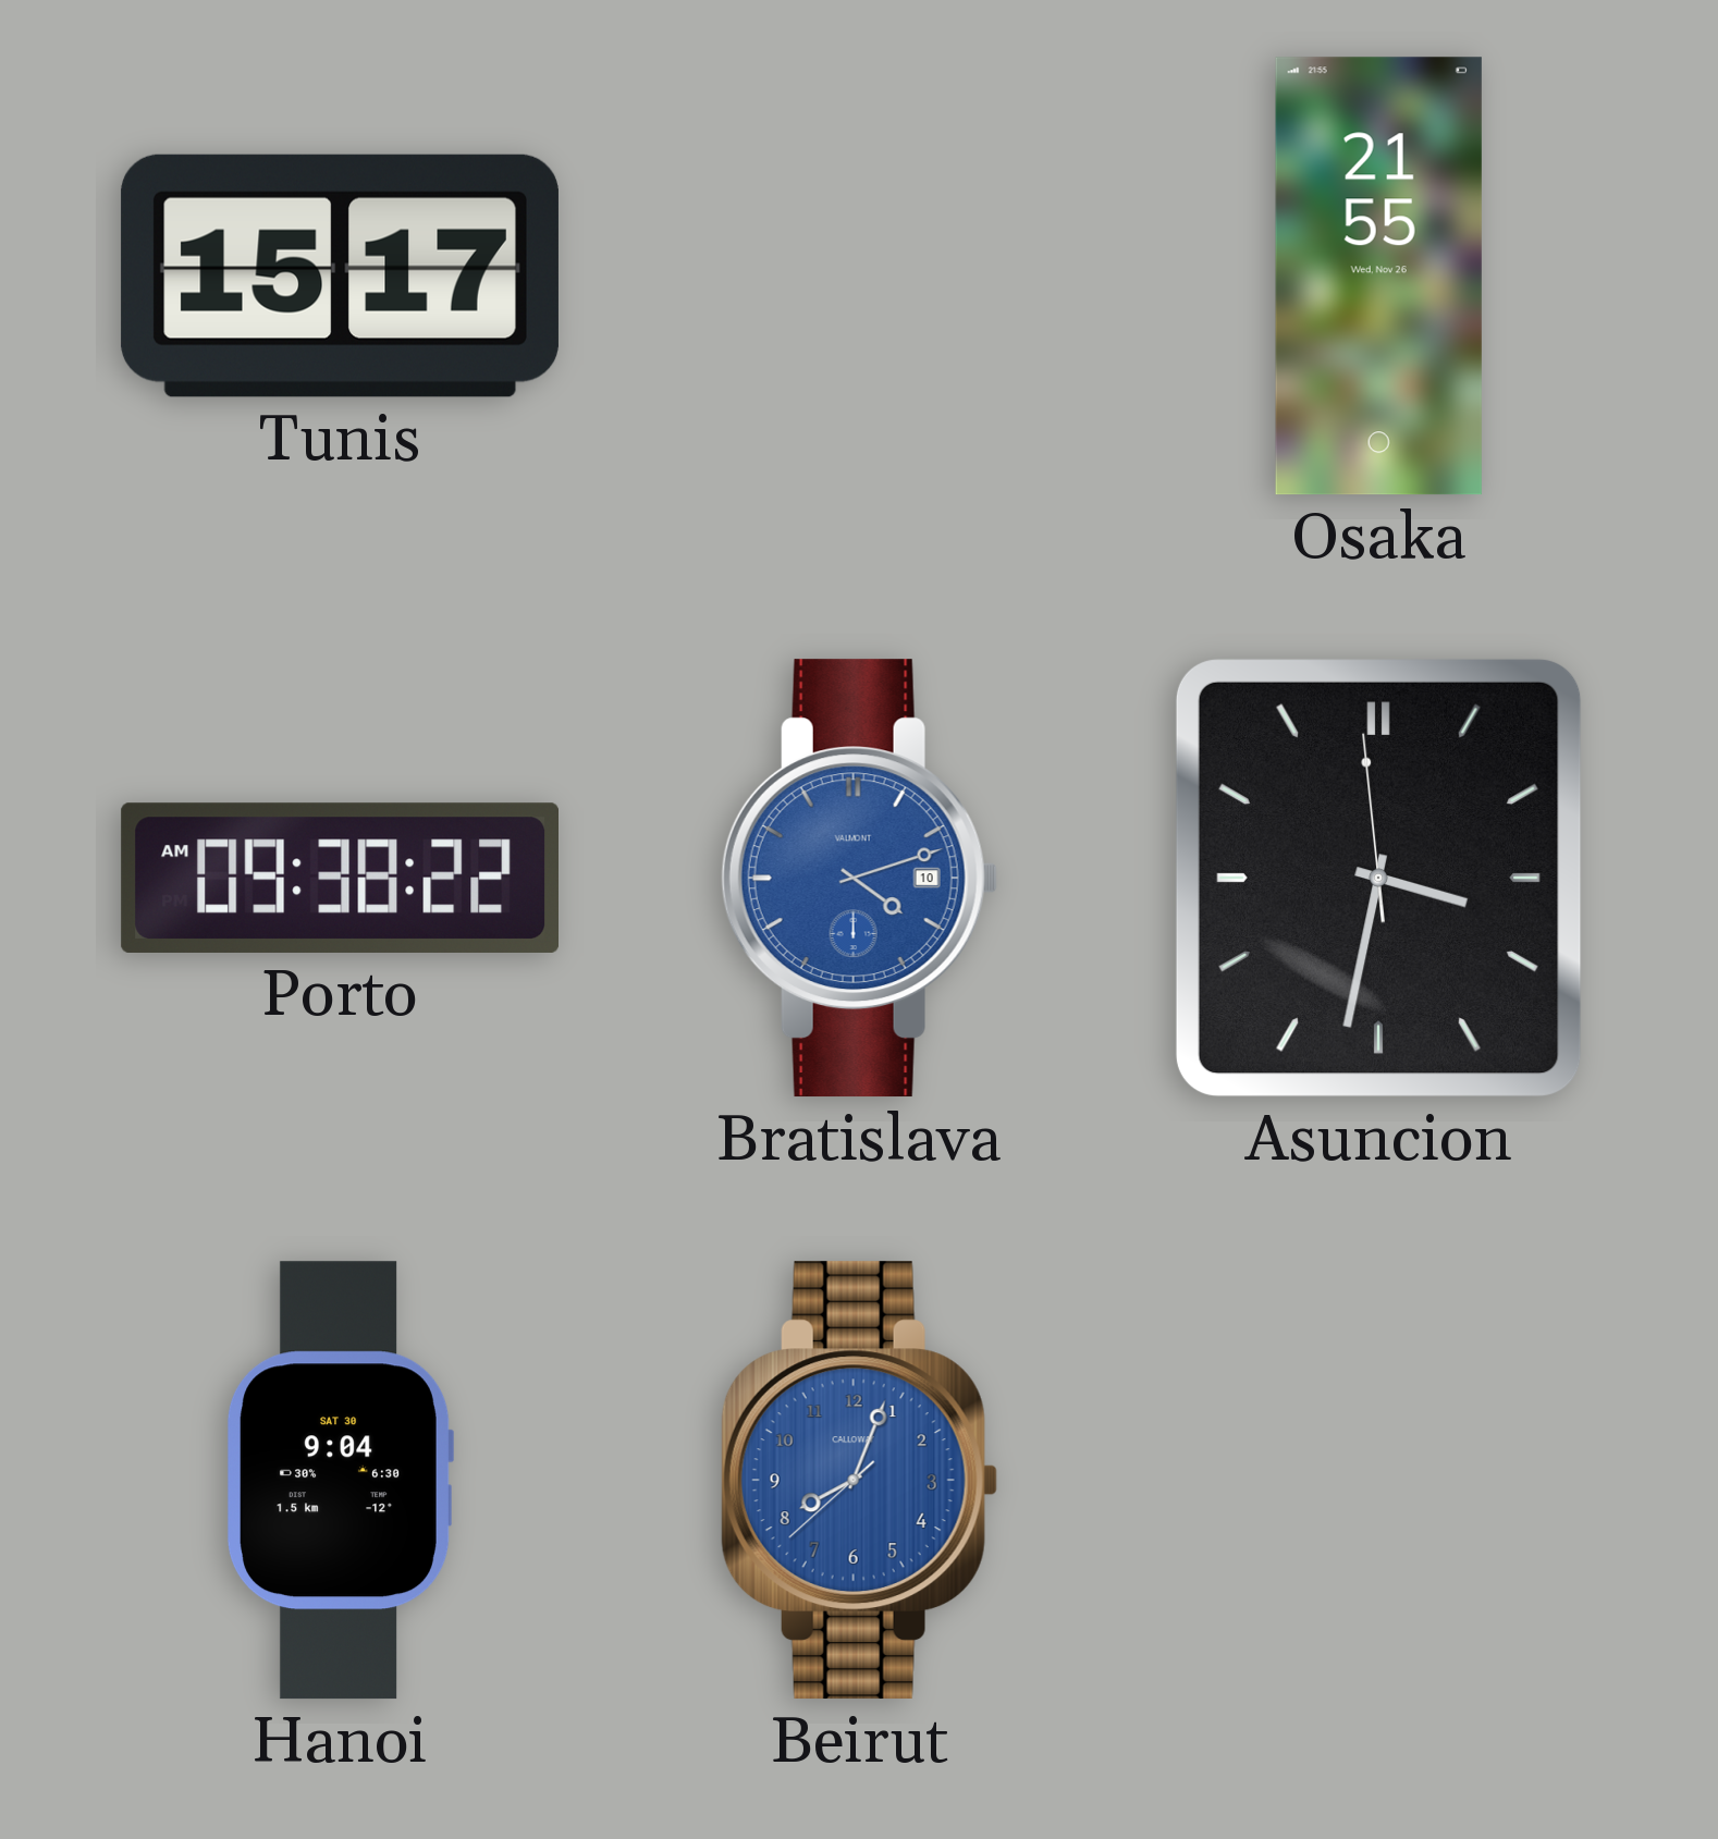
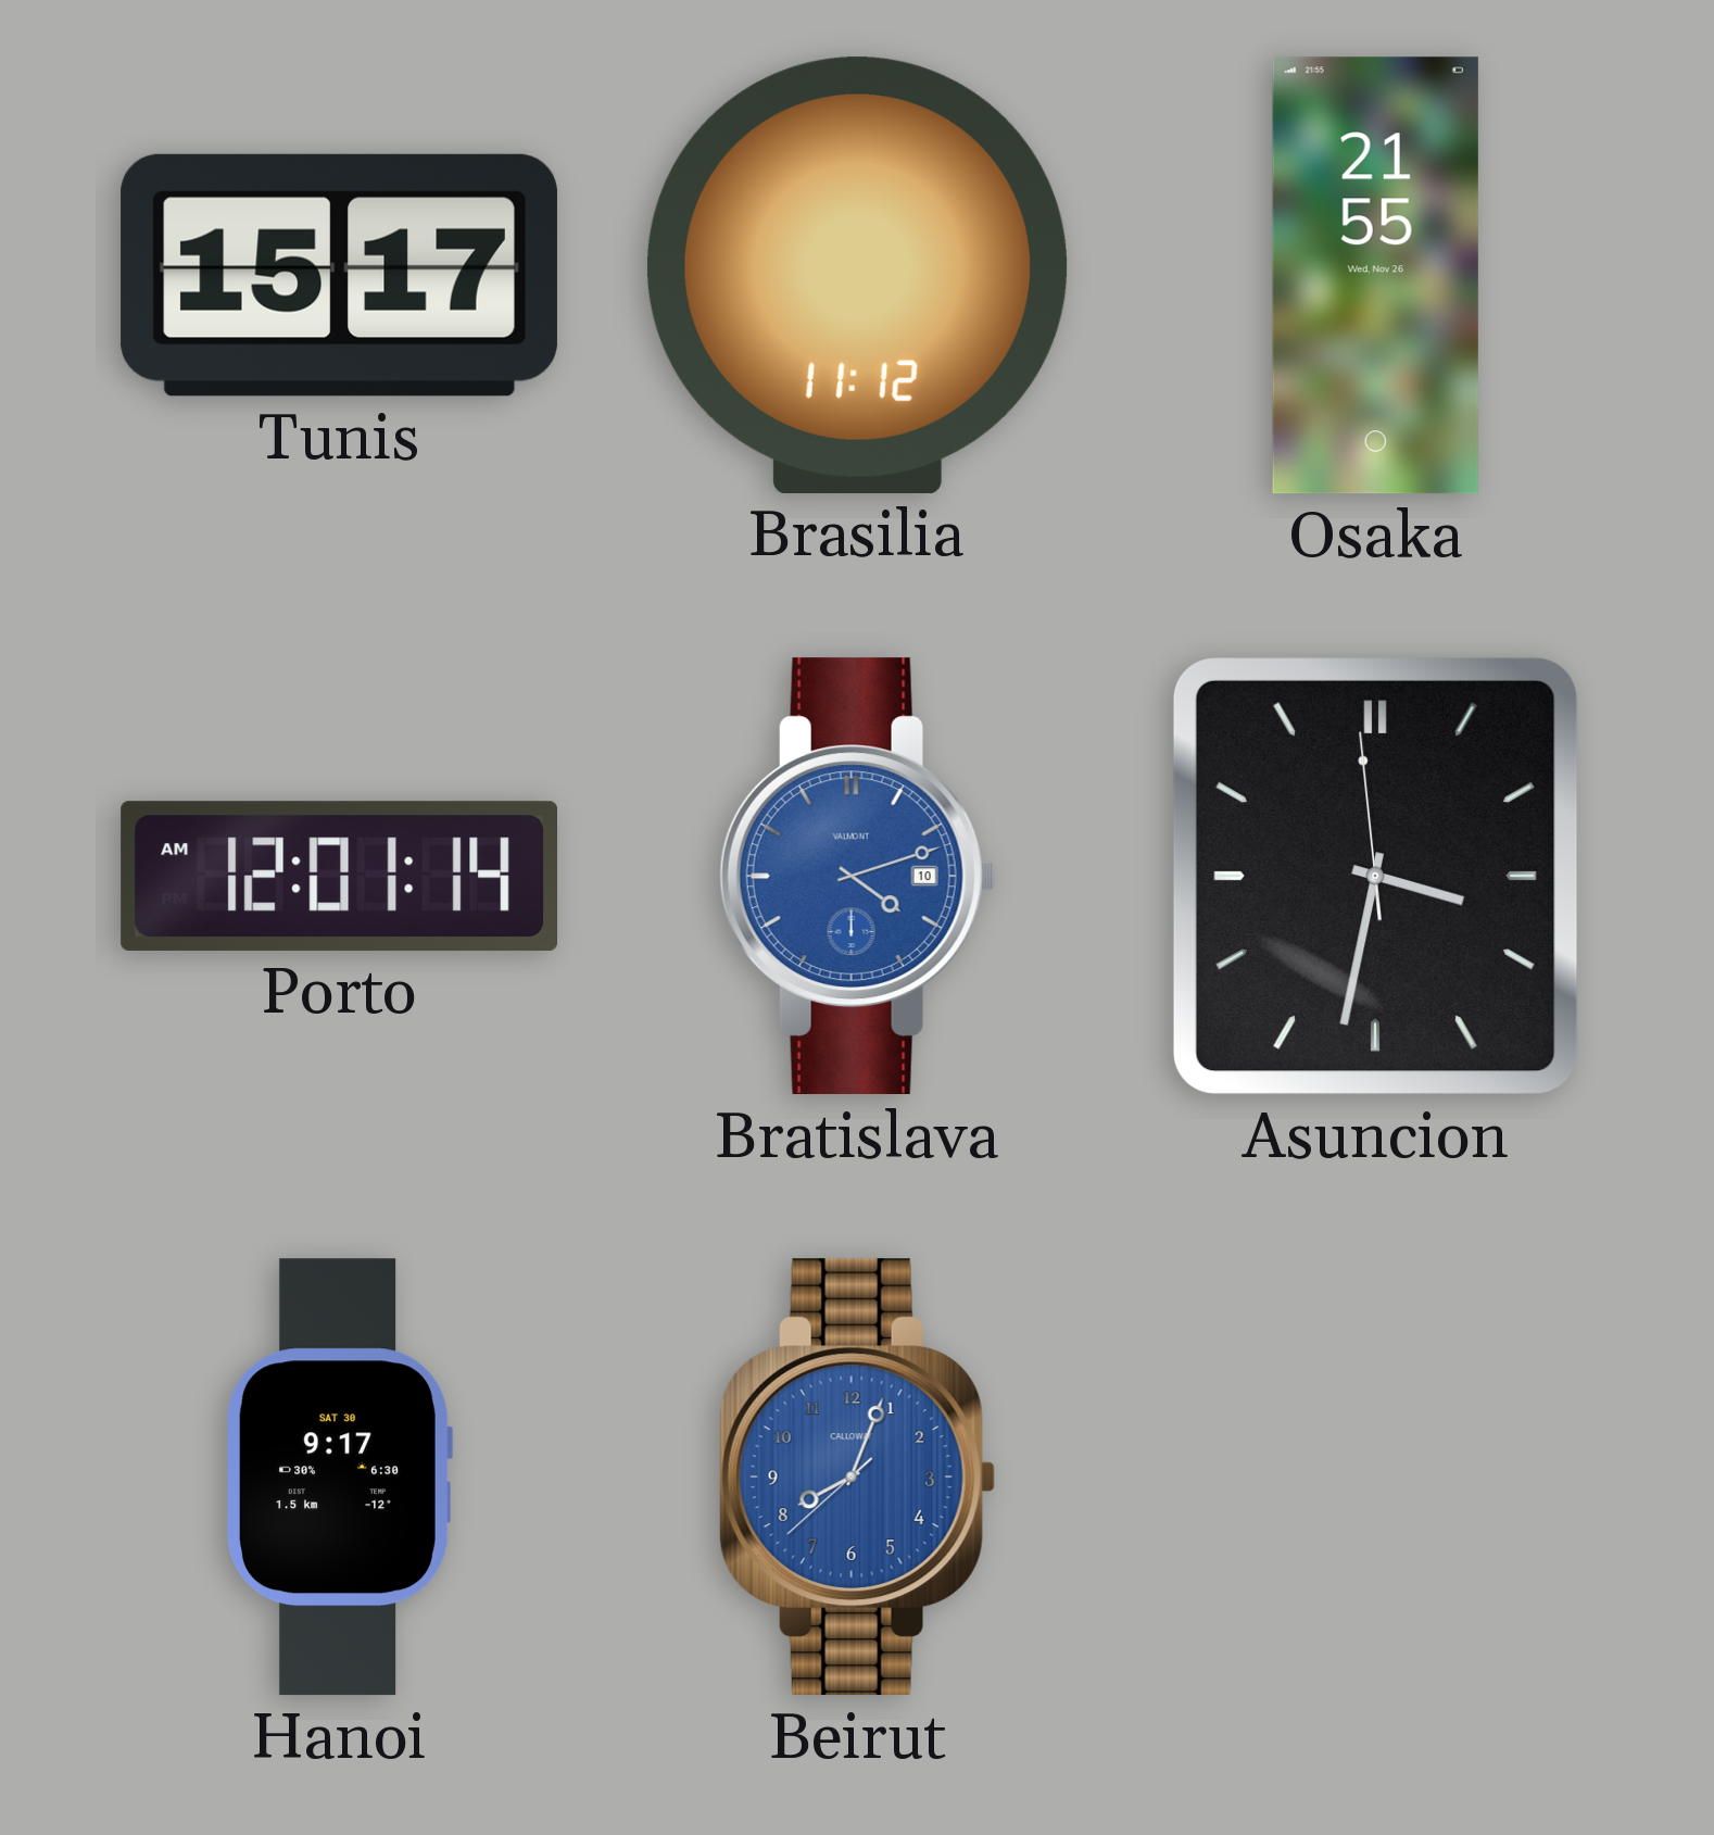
Brasilia: none -> 11:12
Porto: 09:38 -> 12:01
Hanoi: 9:04 -> 9:17
